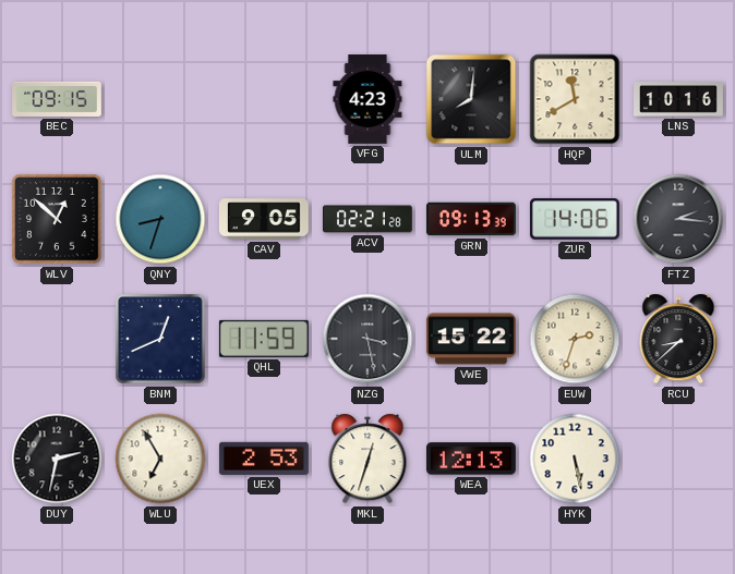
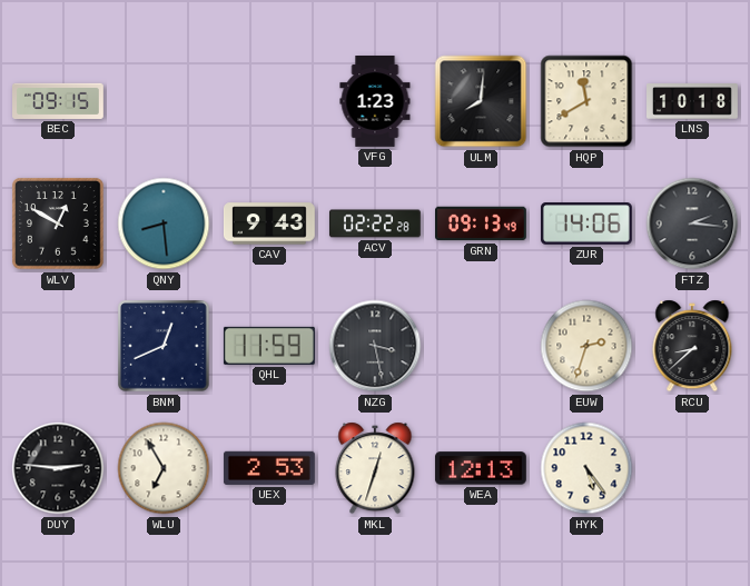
VFG: 4:23 -> 1:23
LNS: 10:16 -> 10:18
WLV: 12:52 -> 12:50
QNY: 8:33 -> 8:29
CAV: 9:05 -> 9:43
ACV: 02:21 -> 02:22
GRN: 09:13:39 -> 09:13:49
VWE: 15:22 -> none
DUY: 2:32 -> 2:46
HYK: 5:28 -> 5:24
